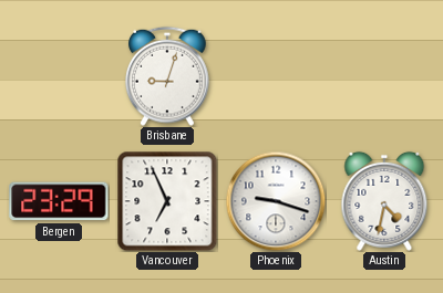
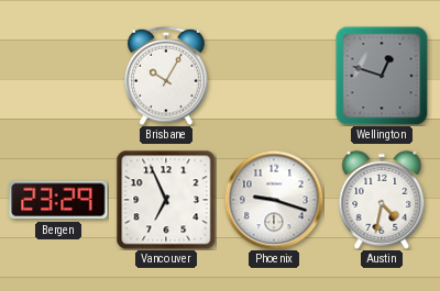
Brisbane: 9:03 -> 10:05
Wellington: none -> 12:48
